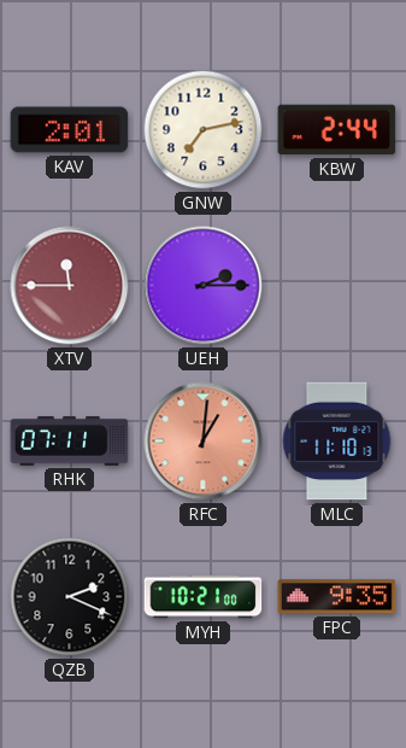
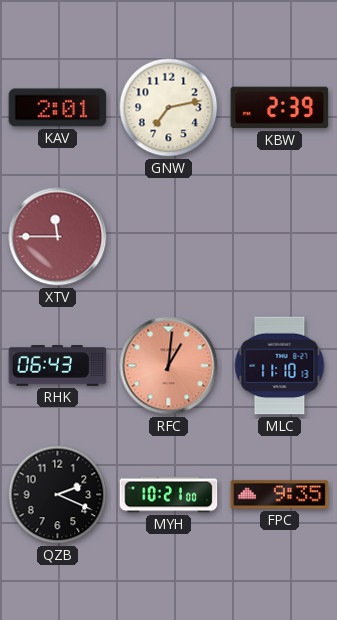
KBW: 2:44 -> 2:39
UEH: 2:15 -> none
RHK: 07:11 -> 06:43
